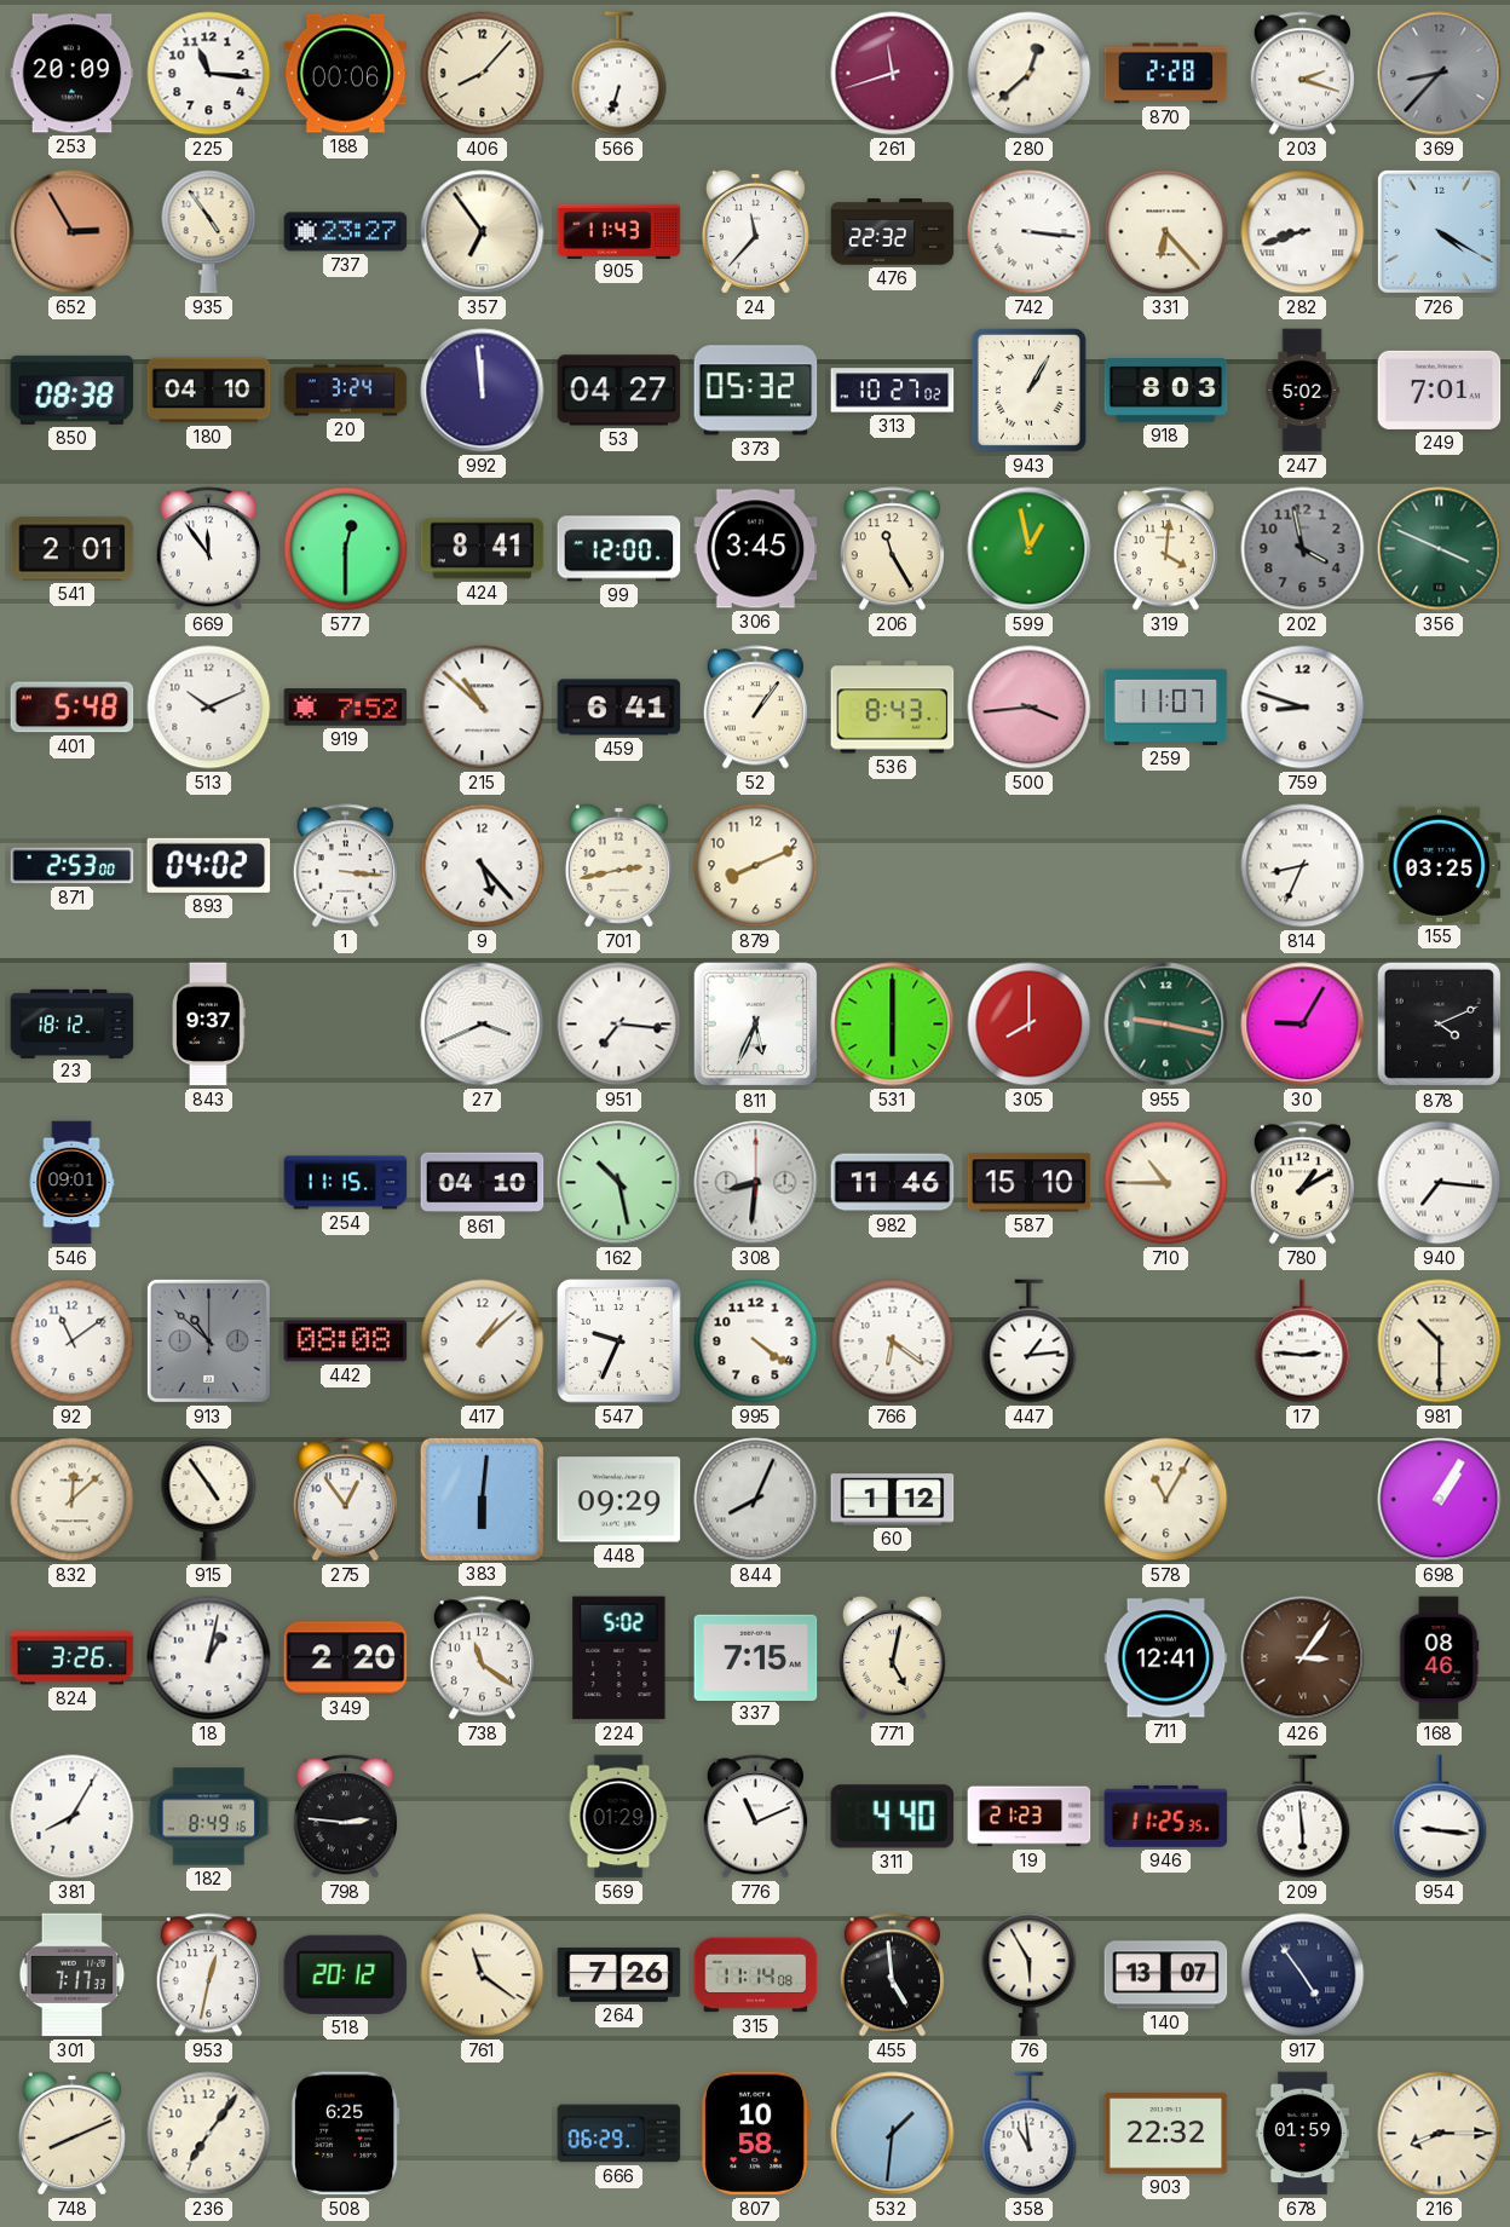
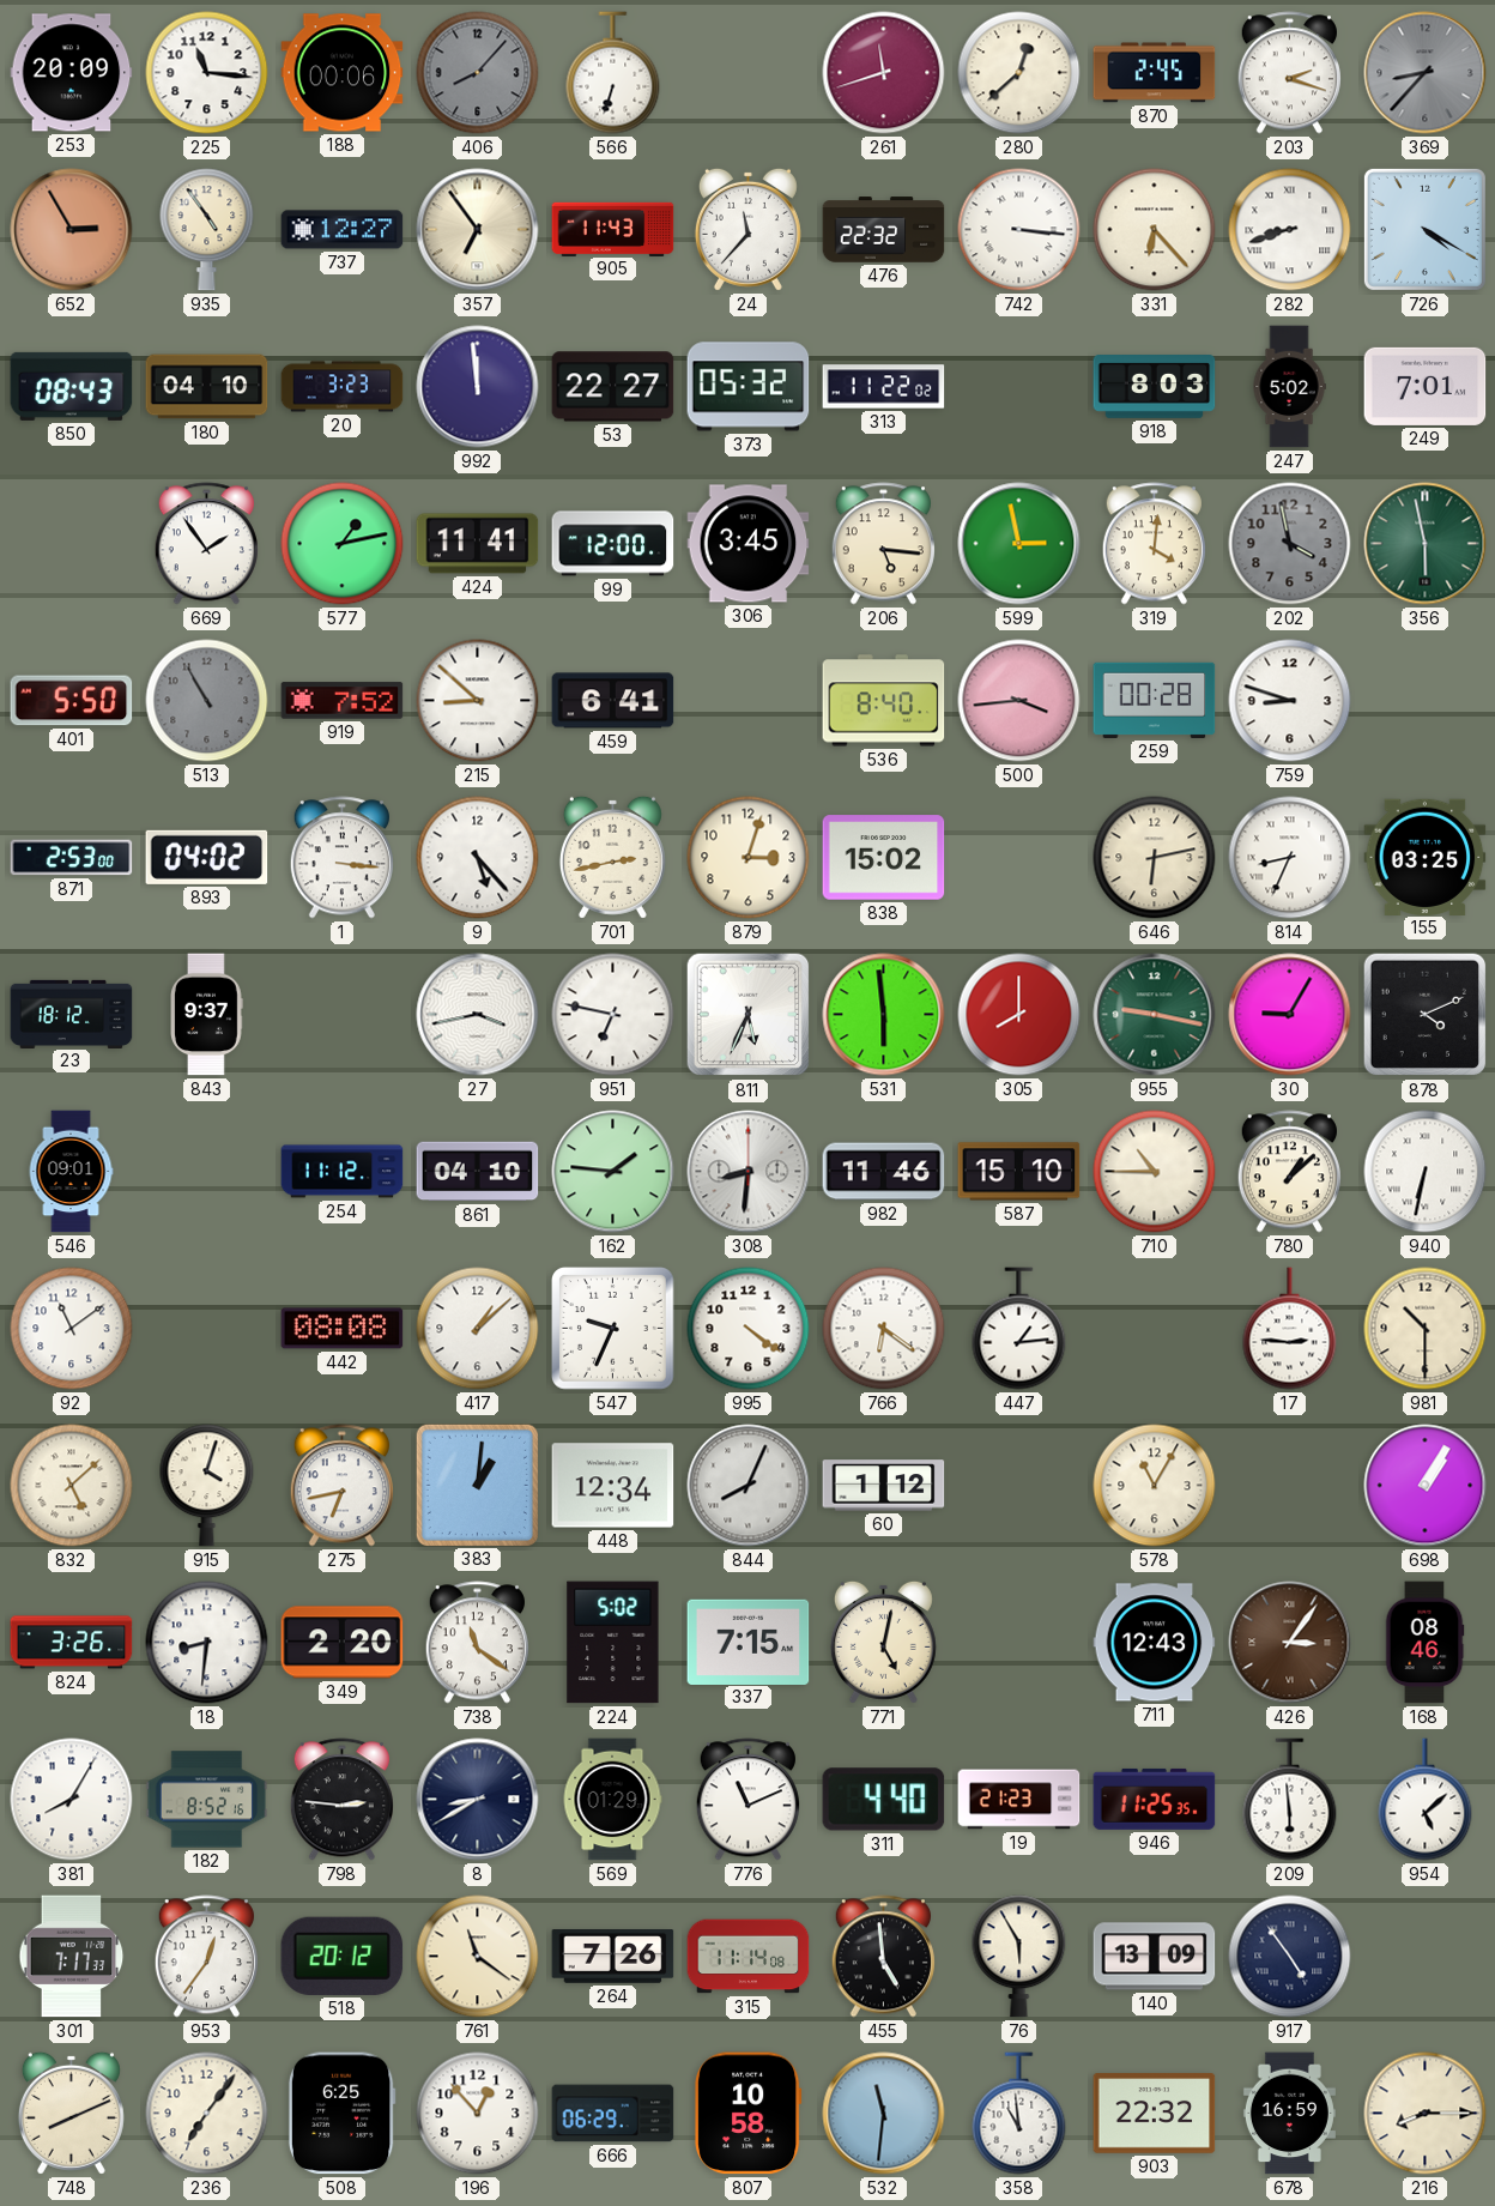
406 dial: cream -> grey
870: 2:28 -> 2:45
737: 23:27 -> 12:27
850: 08:38 -> 08:43
20: 3:24 -> 3:23
53: 04:27 -> 22:27
313: 10:27 -> 11:22
943: 1:05 -> none
541: 2:01 -> none
669: 11:54 -> 1:54
577: 12:30 -> 1:13
424: 8:41 -> 11:41
206: 11:25 -> 5:16
599: 12:58 -> 2:58
356: 3:49 -> 5:58
401: 5:48 -> 5:50
513: 10:11 -> 10:55
513 dial: white -> grey
215: 10:52 -> 8:52
52: 1:06 -> none
536: 8:43 -> 8:40
259: 11:07 -> 00:28
879: 8:11 -> 3:03
838: none -> 15:02
646: none -> 6:13
27: 3:41 -> 3:43
951: 7:16 -> 6:47
531: 6:00 -> 5:59
254: 11:15 -> 11:12
162: 10:28 -> 1:46
780: 1:10 -> 1:08
940: 7:16 -> 6:32
913: 10:52 -> none
832: 12:08 -> 5:08
915: 4:54 -> 4:03
275: 12:54 -> 6:43
383: 6:01 -> 1:01
448: 09:29 -> 12:34
18: 1:02 -> 8:31
711: 12:41 -> 12:43
182: 8:49 -> 8:52
8: none -> 8:40
954: 9:16 -> 5:08
953: 12:32 -> 12:36
140: 13:07 -> 13:09
196: none -> 12:53
532: 1:31 -> 11:31
678: 01:59 -> 16:59
